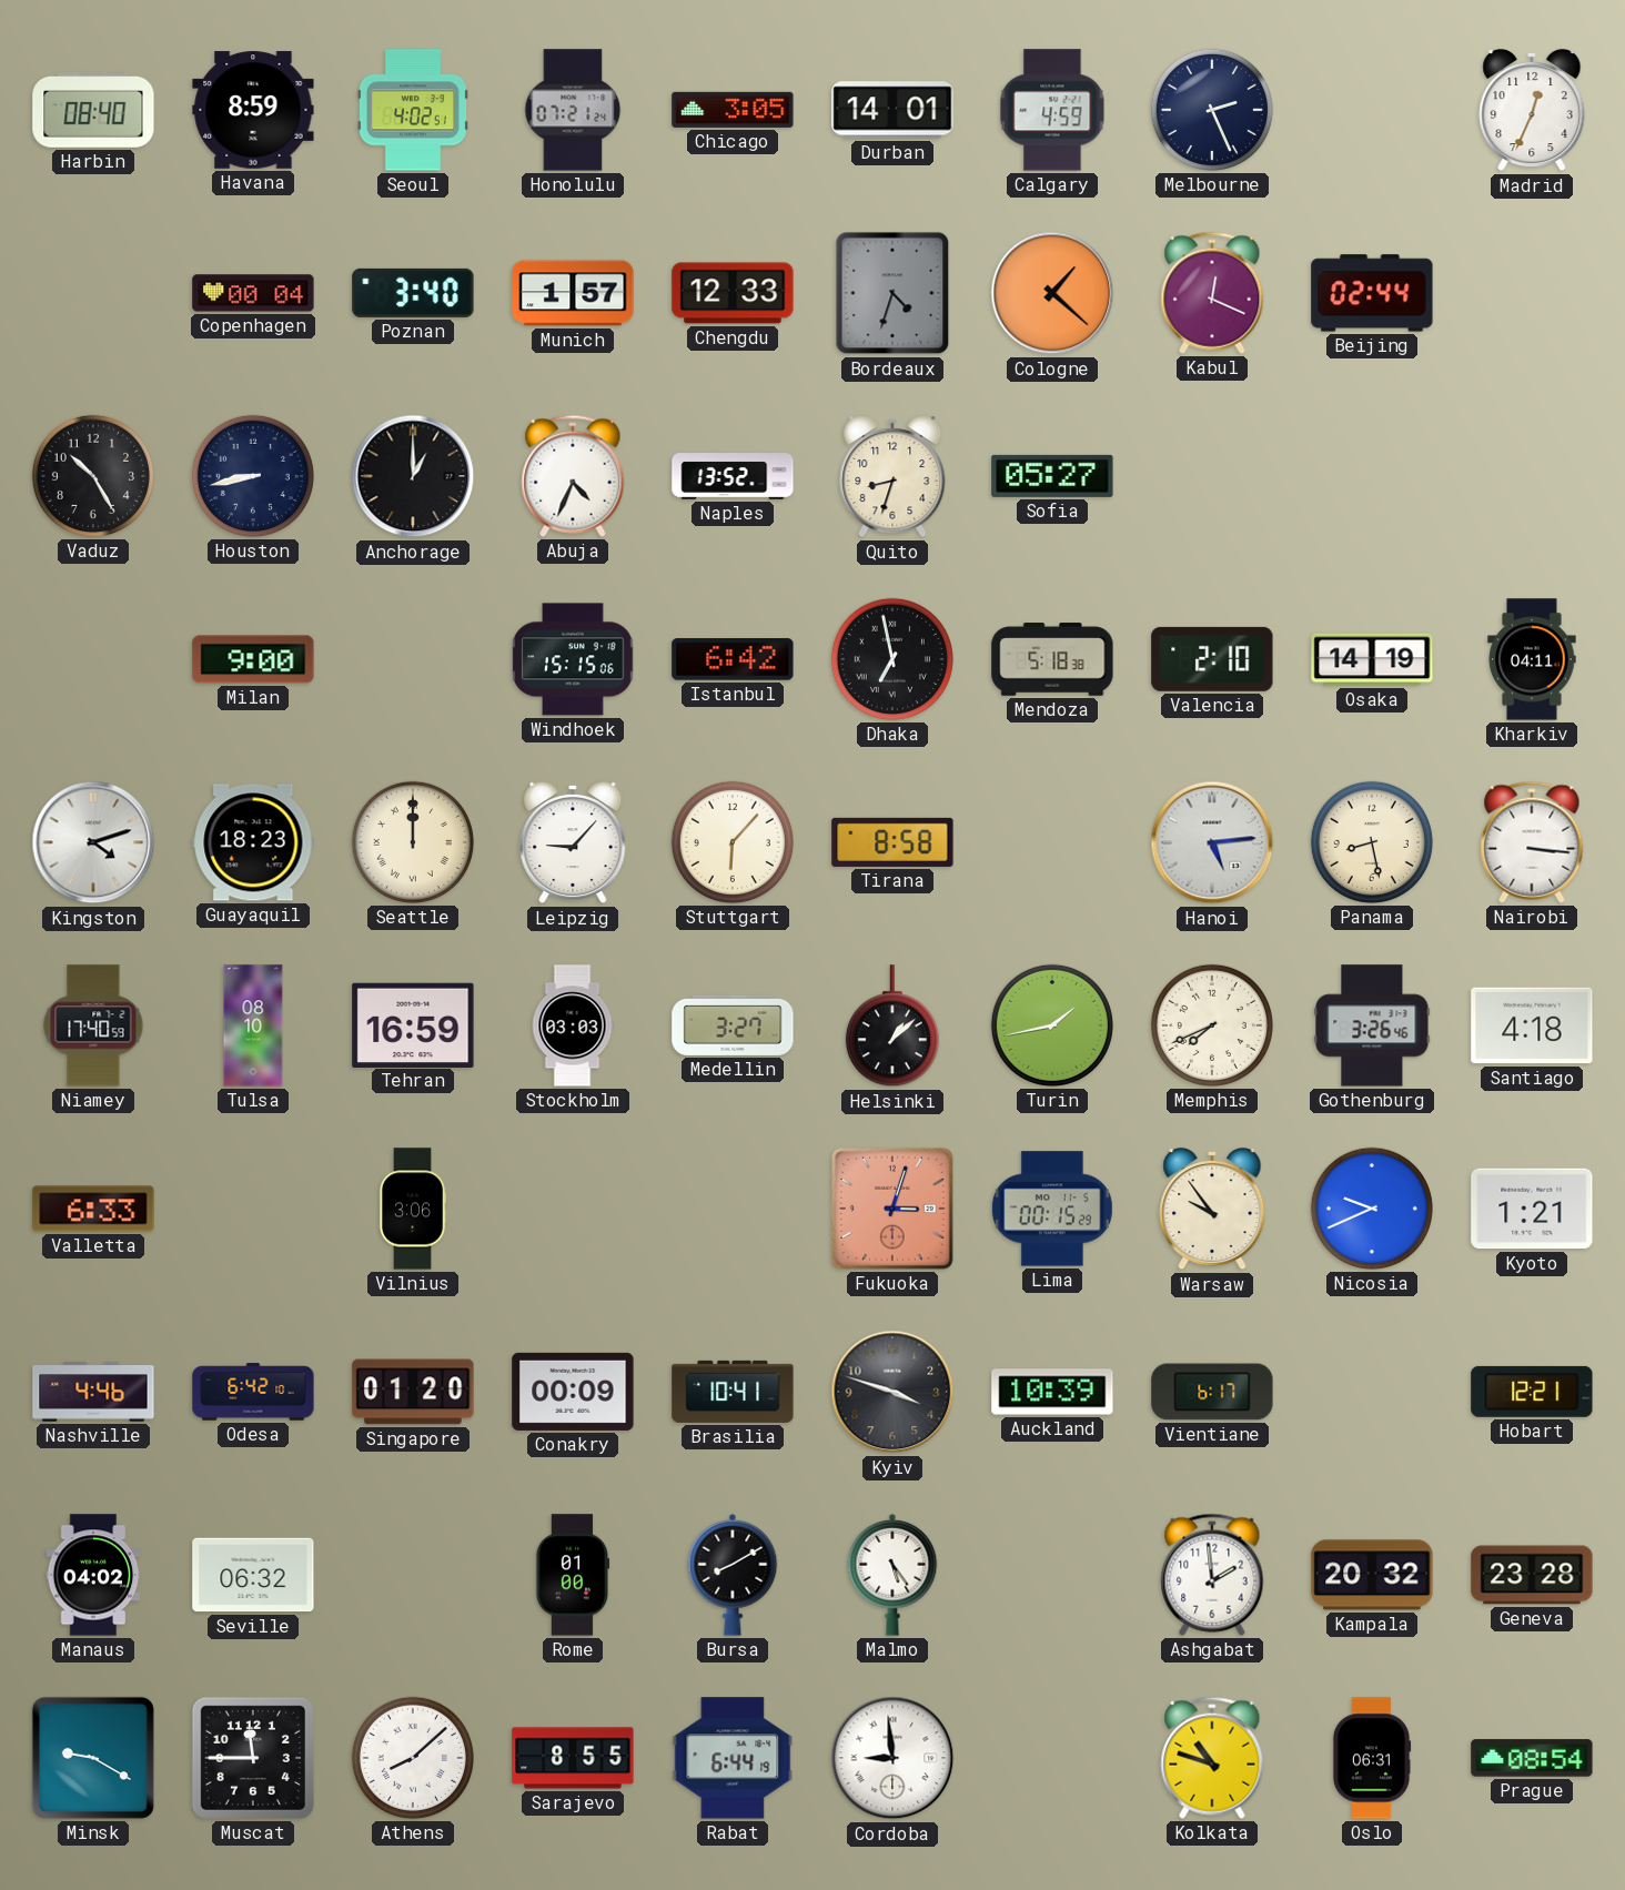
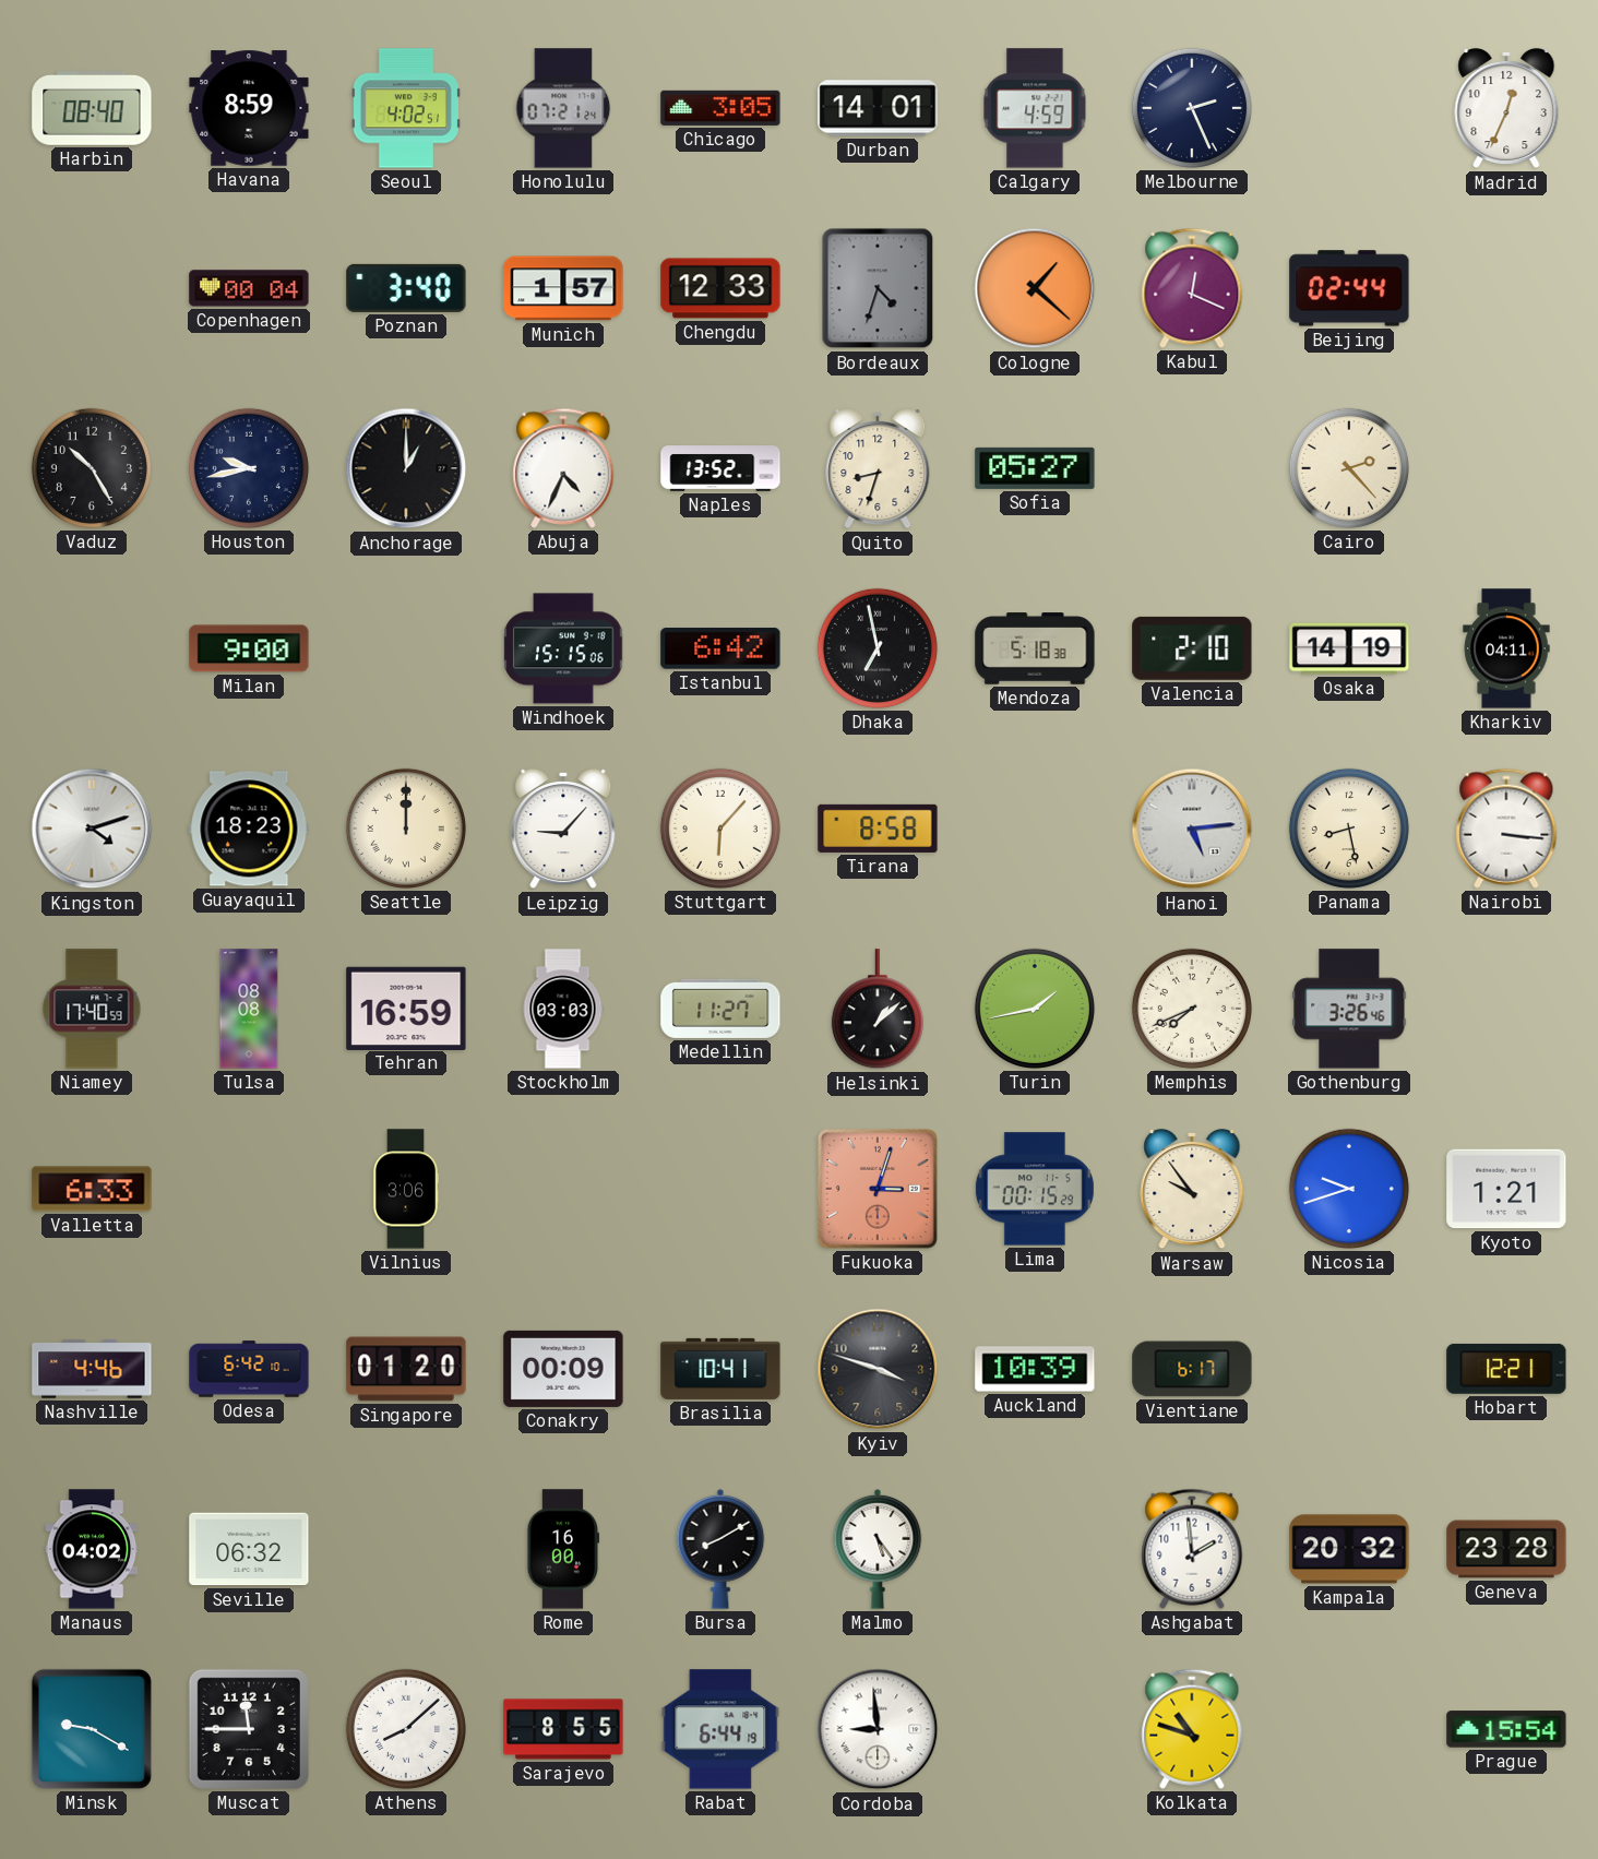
Houston: 8:43 -> 9:43
Cairo: none -> 2:23
Tulsa: 08:10 -> 08:08
Medellin: 3:27 -> 11:27
Santiago: 4:18 -> none
Nicosia: 9:41 -> 9:42
Rome: 01:00 -> 16:00
Oslo: 06:31 -> none
Prague: 08:54 -> 15:54
